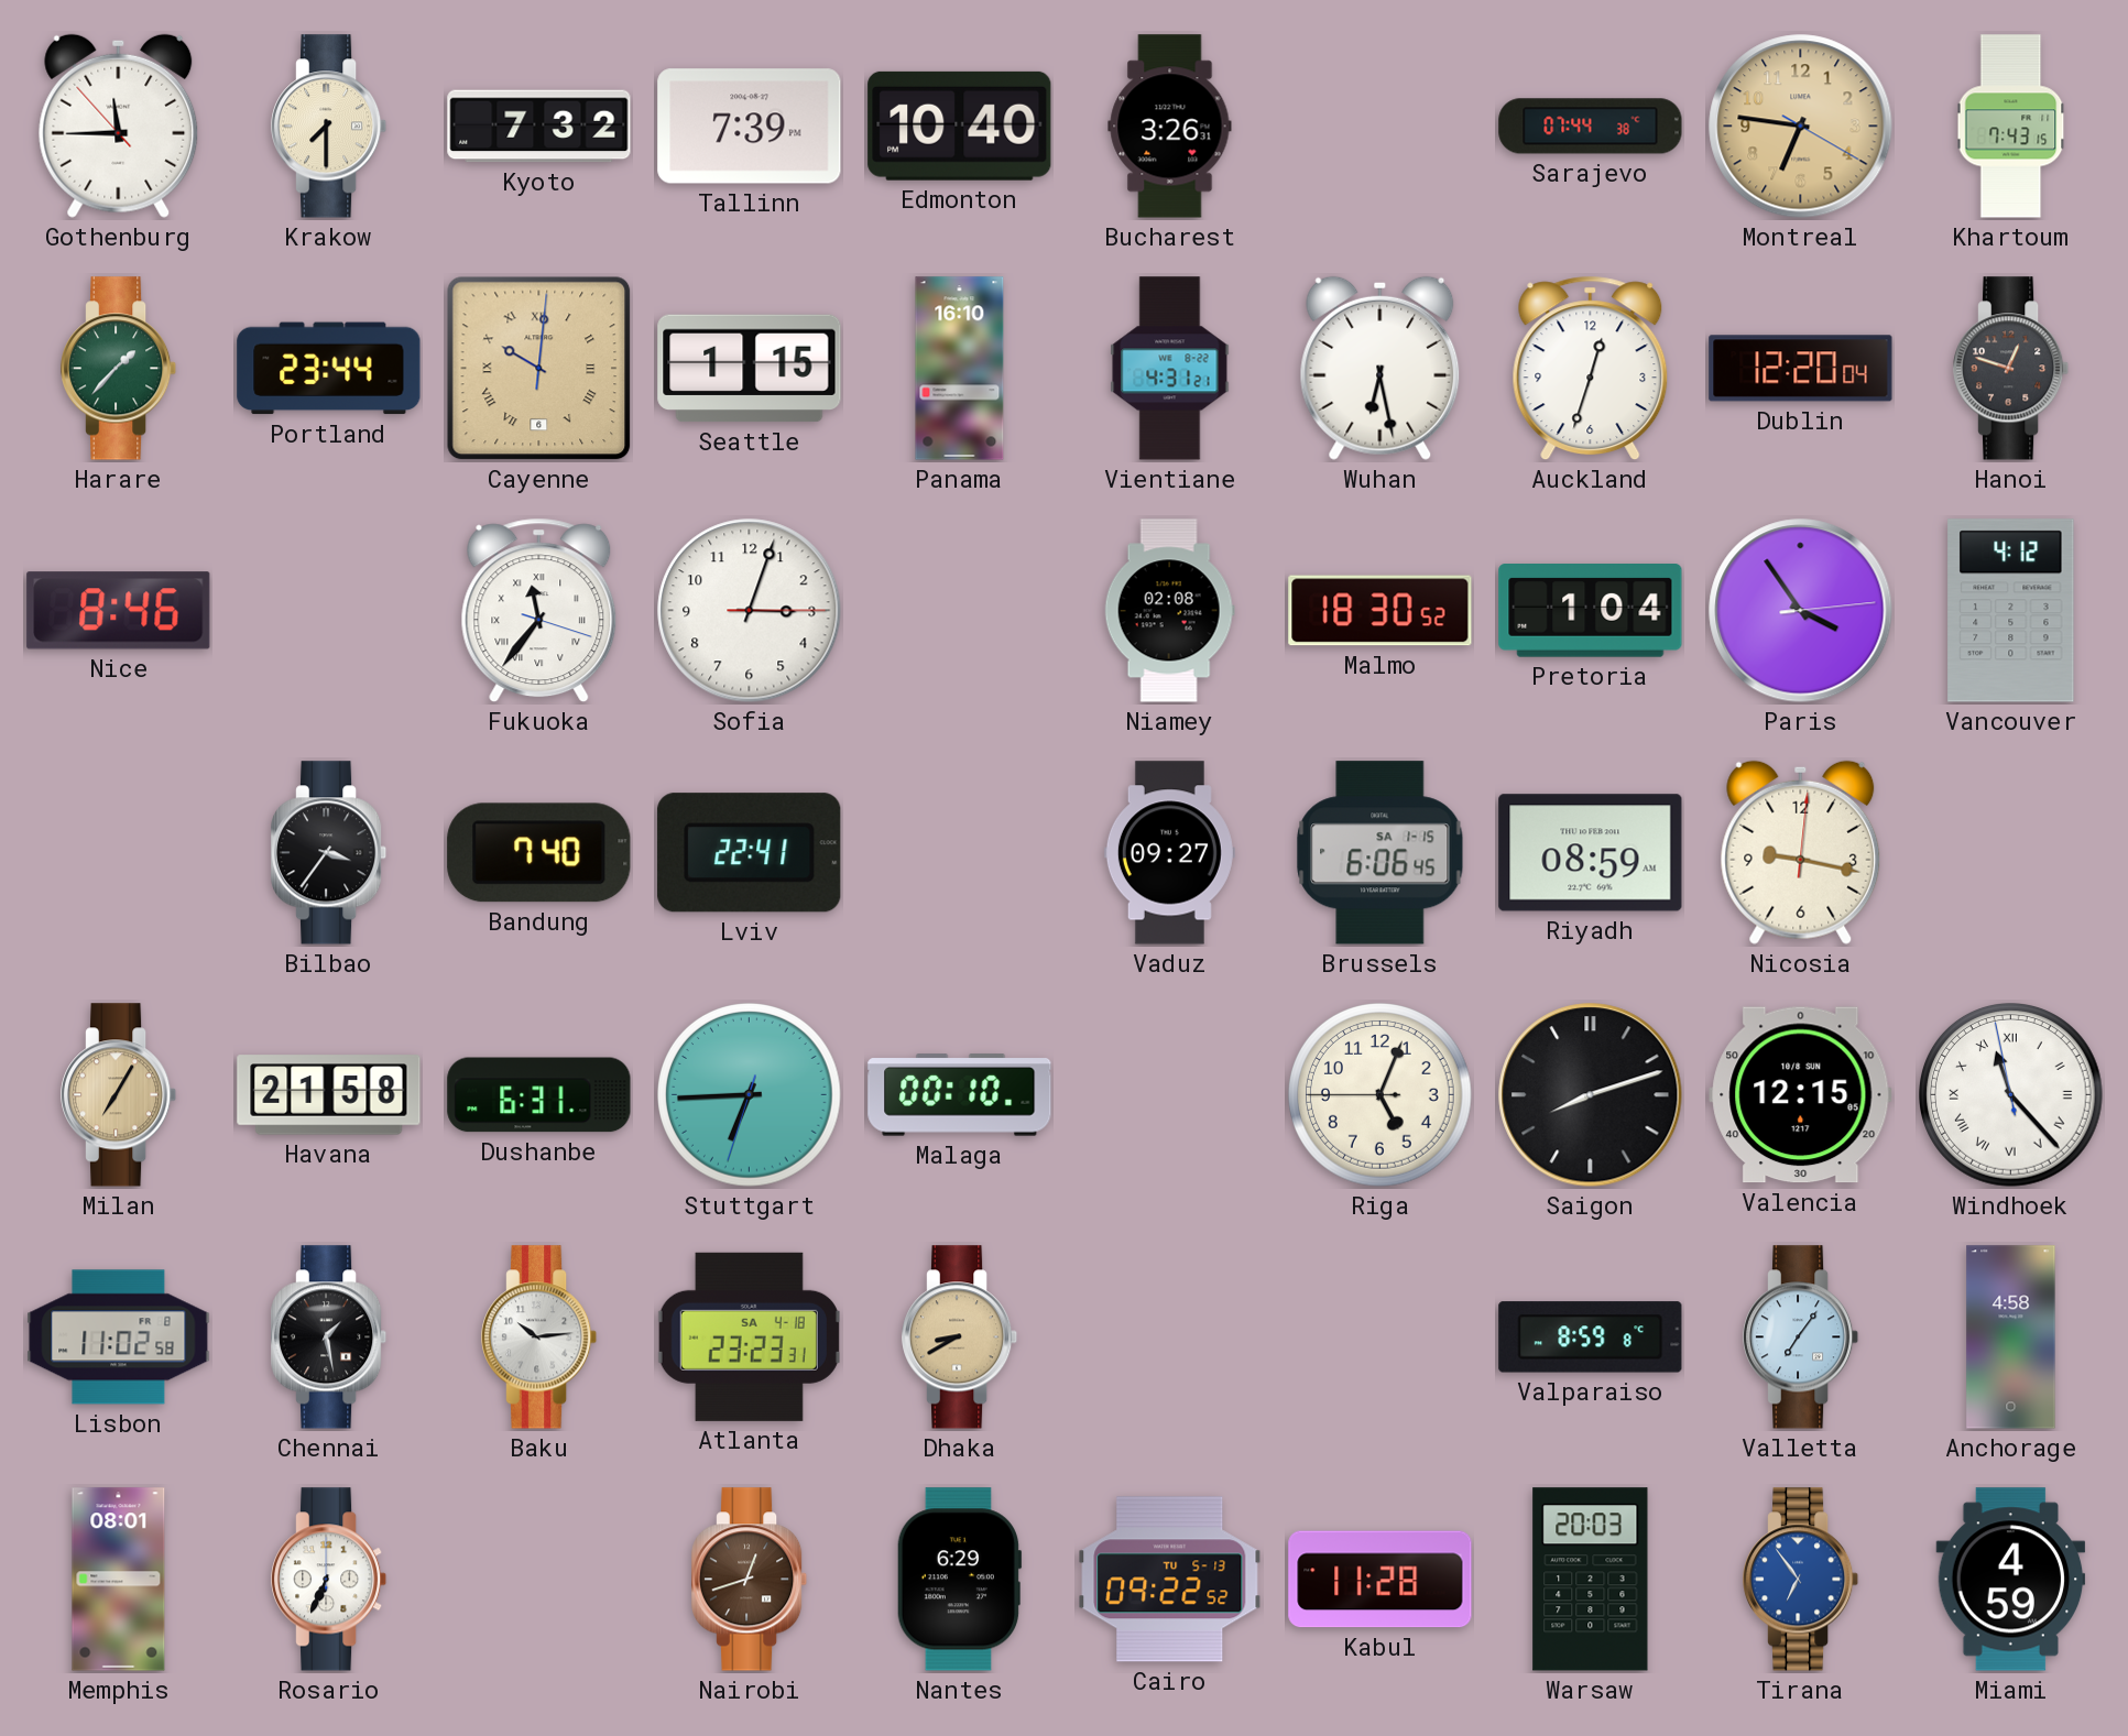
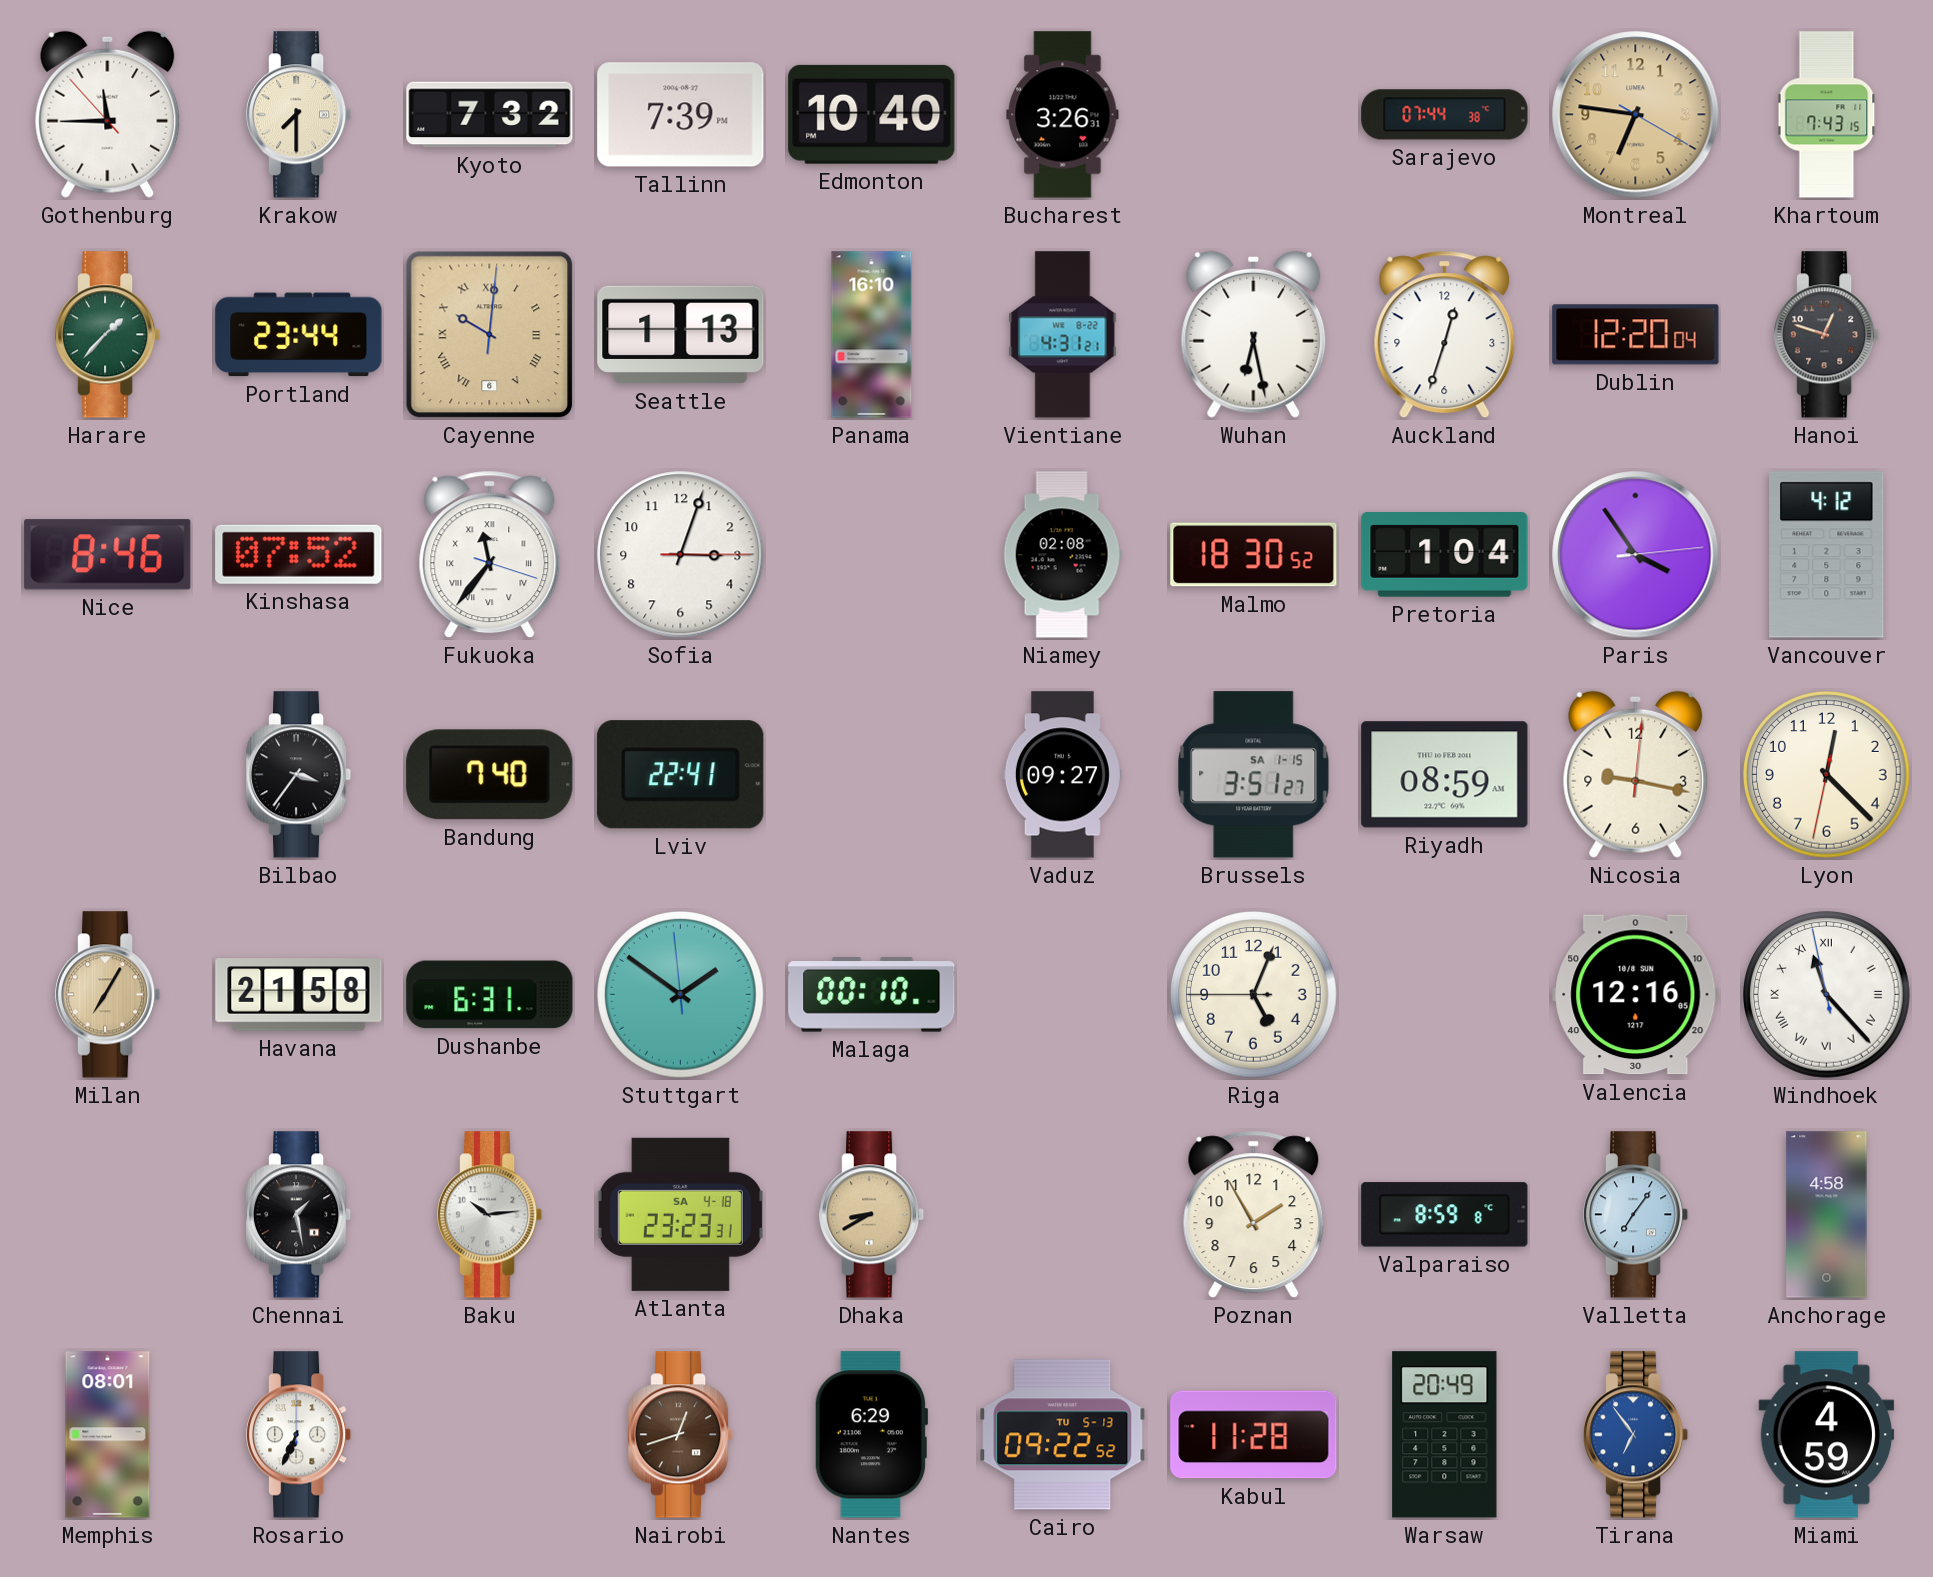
Seattle: 1:15 -> 1:13
Kinshasa: none -> 07:52
Brussels: 6:06 -> 3:51
Lyon: none -> 12:22
Stuttgart: 6:44 -> 1:50
Saigon: 8:12 -> none
Valencia: 12:15 -> 12:16
Lisbon: 11:02 -> none
Poznan: none -> 1:55
Warsaw: 20:03 -> 20:49
